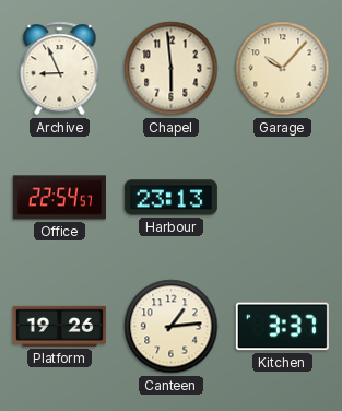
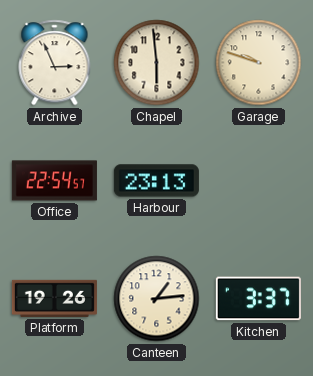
Archive: 8:56 -> 2:56
Garage: 10:07 -> 9:48
